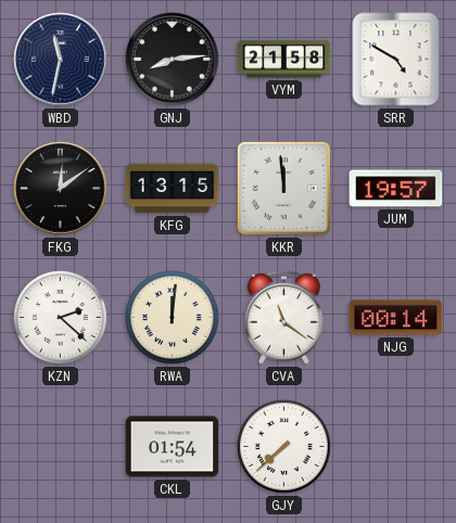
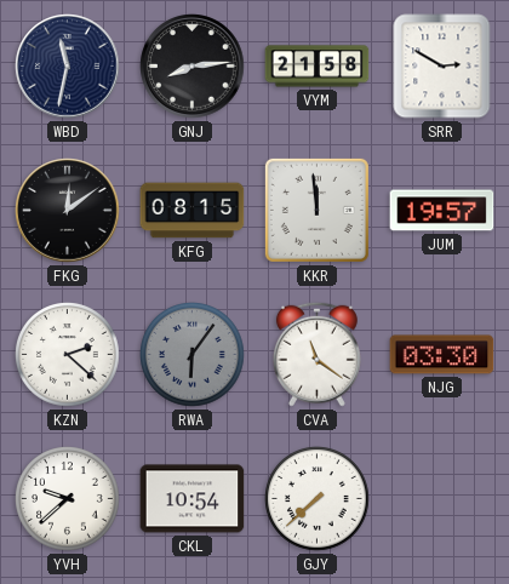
SRR: 4:50 -> 2:50
KFG: 13:15 -> 08:15
RWA: 12:01 -> 6:06
RWA dial: cream -> grey
NJG: 00:14 -> 03:30
YVH: none -> 9:38
CKL: 01:54 -> 10:54
